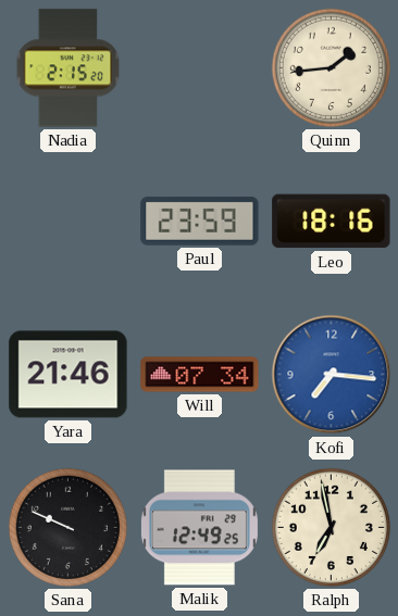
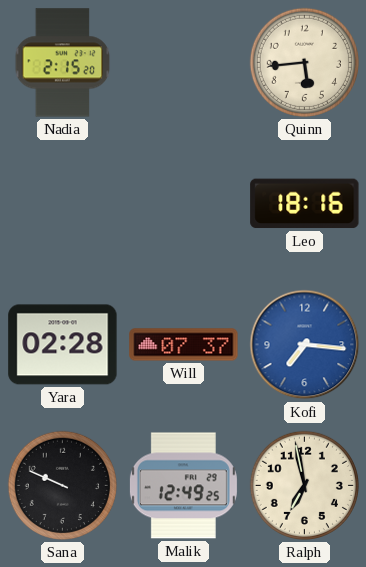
Quinn: 1:44 -> 5:44
Paul: 23:59 -> none
Yara: 21:46 -> 02:28
Will: 07:34 -> 07:37
